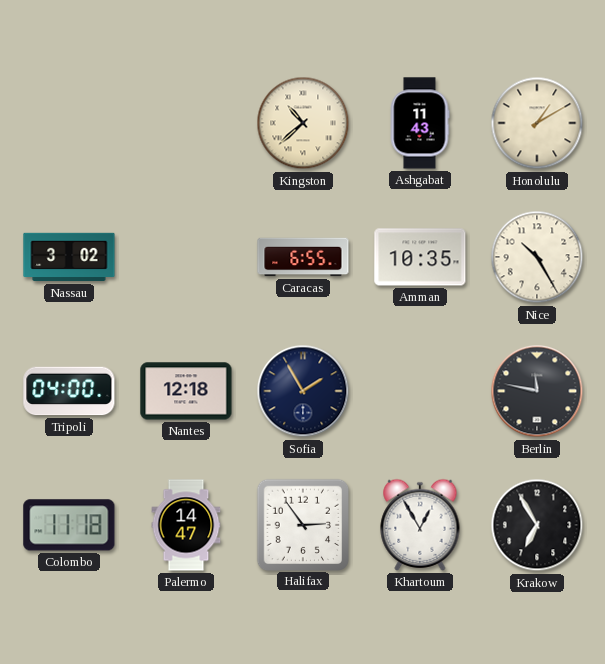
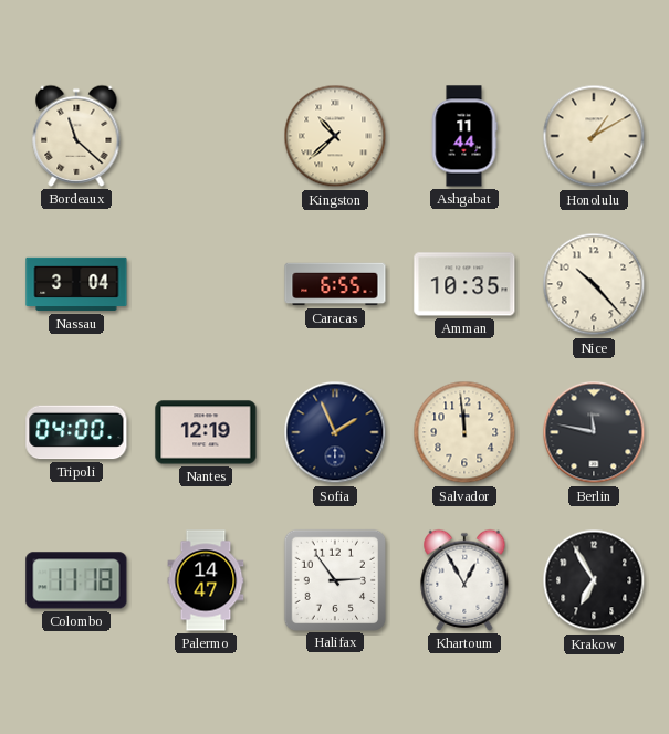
Bordeaux: none -> 11:22
Ashgabat: 11:43 -> 11:44
Nassau: 3:02 -> 3:04
Nice: 10:25 -> 10:23
Nantes: 12:18 -> 12:19
Sofia: 1:55 -> 1:56
Salvador: none -> 11:59
